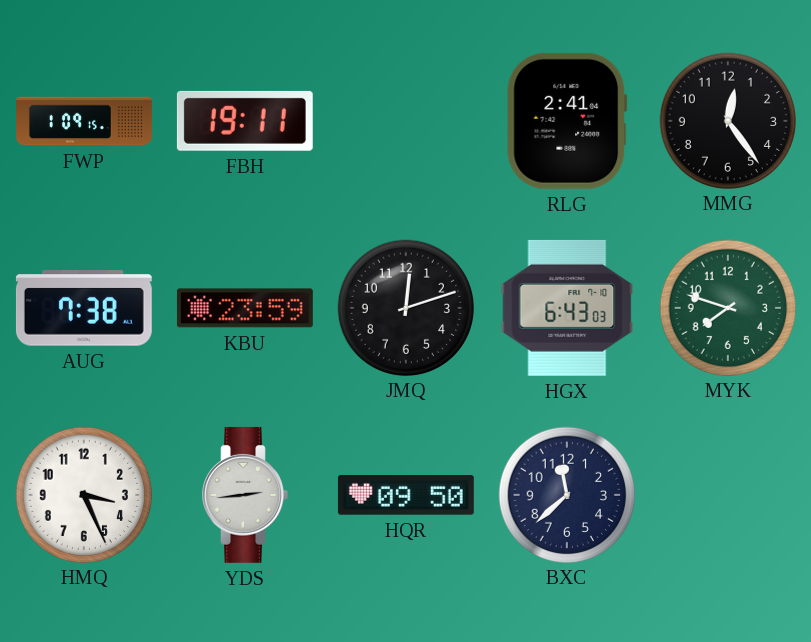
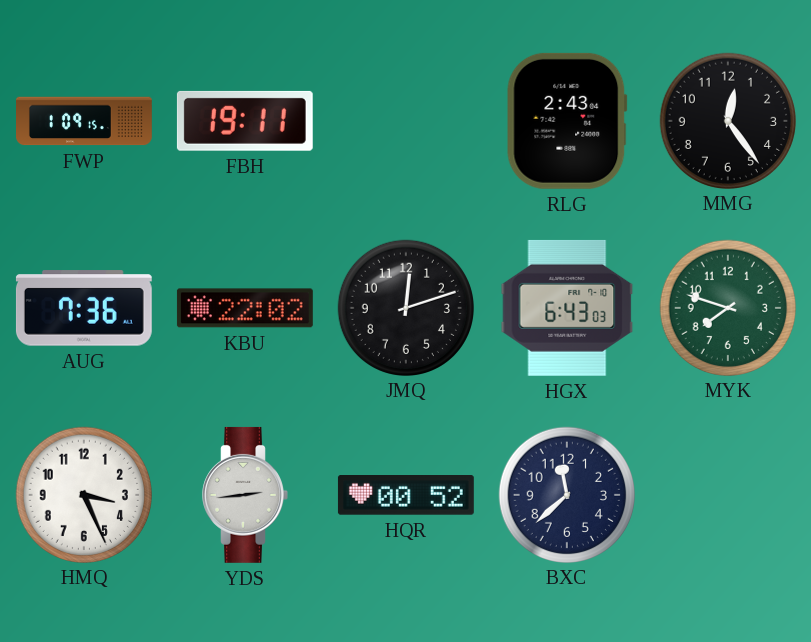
RLG: 2:41 -> 2:43
AUG: 7:38 -> 7:36
KBU: 23:59 -> 22:02
HQR: 09:50 -> 00:52
